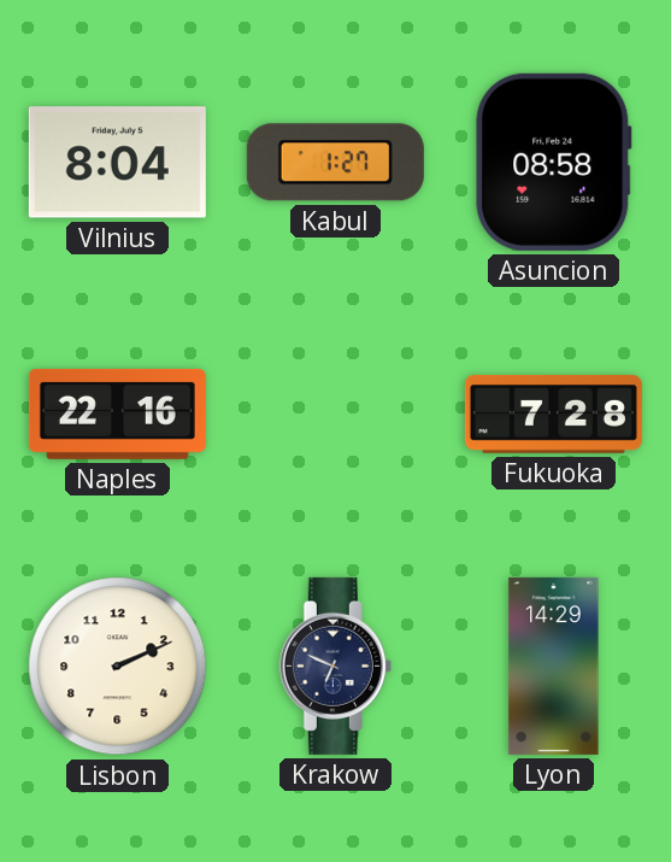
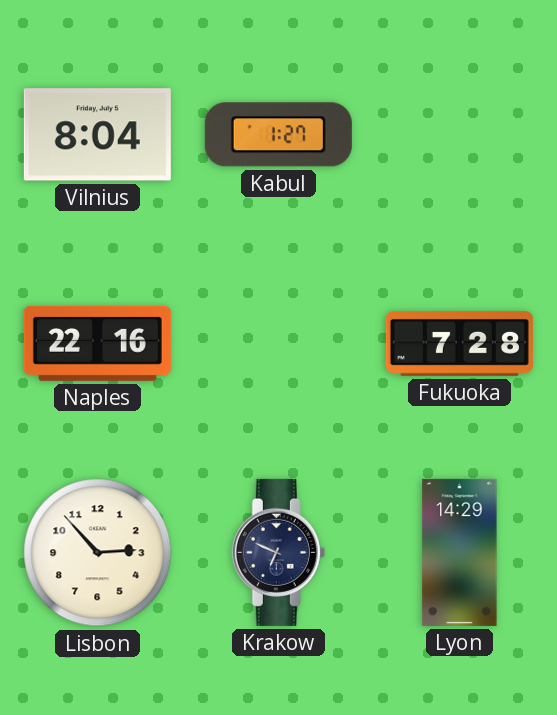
Asuncion: 08:58 -> none
Lisbon: 2:11 -> 2:53
